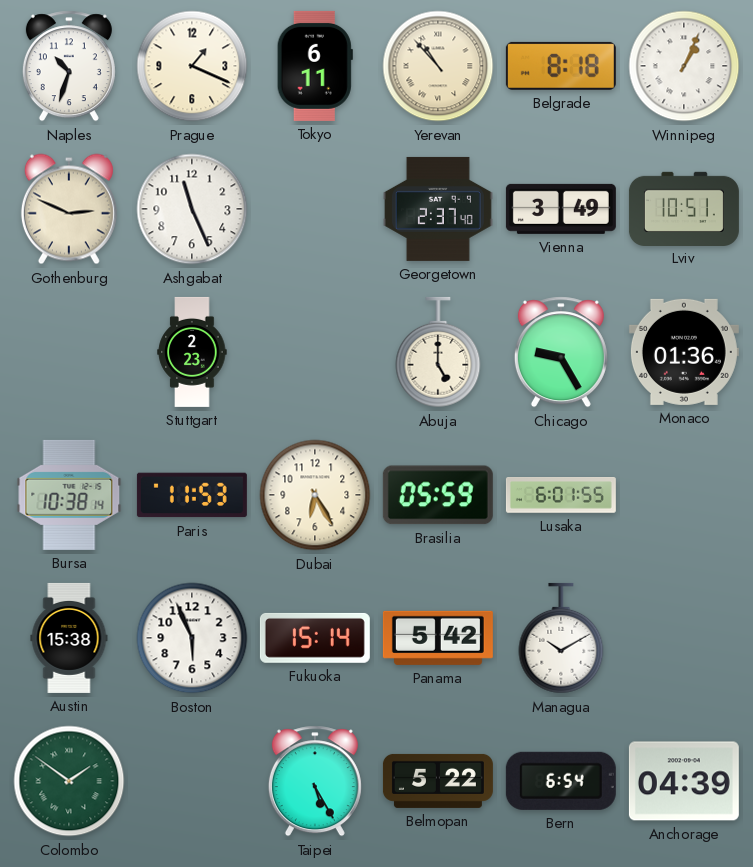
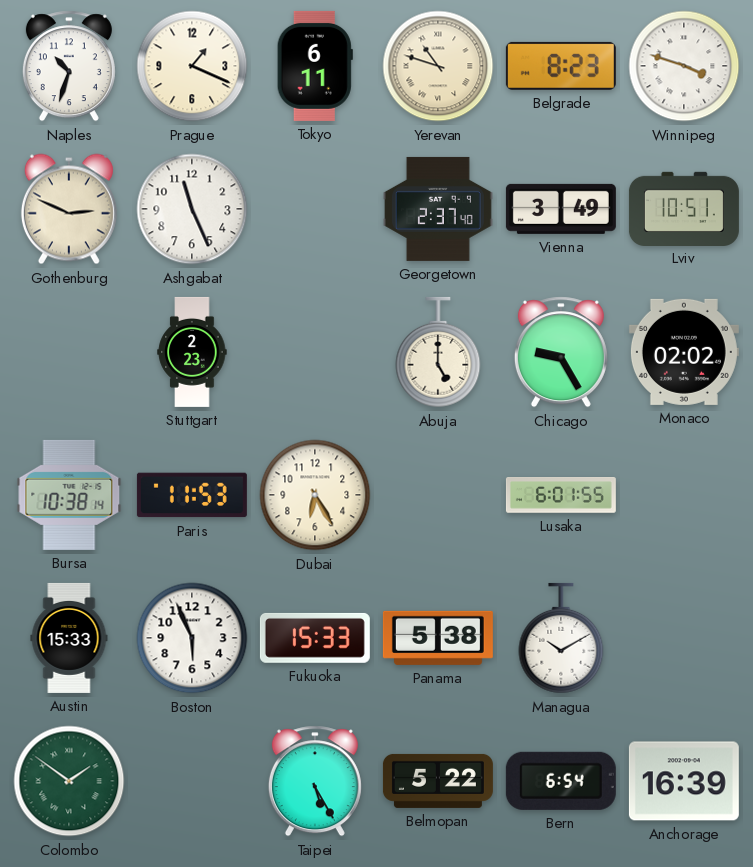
Yerevan: 10:53 -> 10:48
Belgrade: 8:18 -> 8:23
Winnipeg: 1:04 -> 3:48
Monaco: 01:36 -> 02:02
Brasilia: 05:59 -> none
Austin: 15:38 -> 15:33
Fukuoka: 15:14 -> 15:33
Panama: 5:42 -> 5:38
Anchorage: 04:39 -> 16:39
